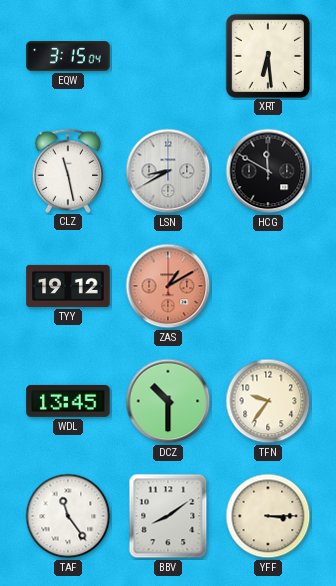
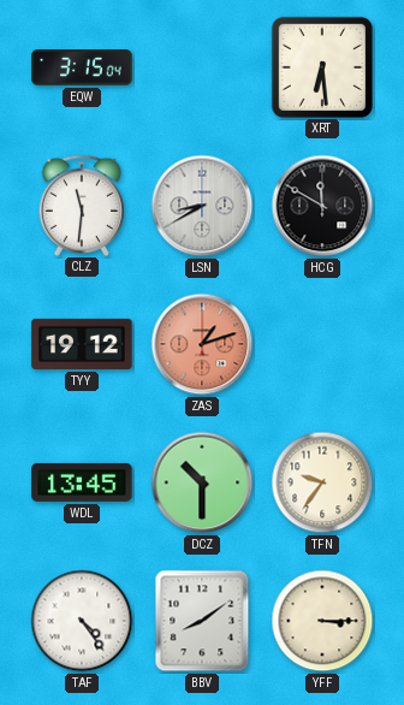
CLZ: 11:28 -> 11:31
ZAS: 1:10 -> 1:12
TAF: 11:24 -> 4:24
